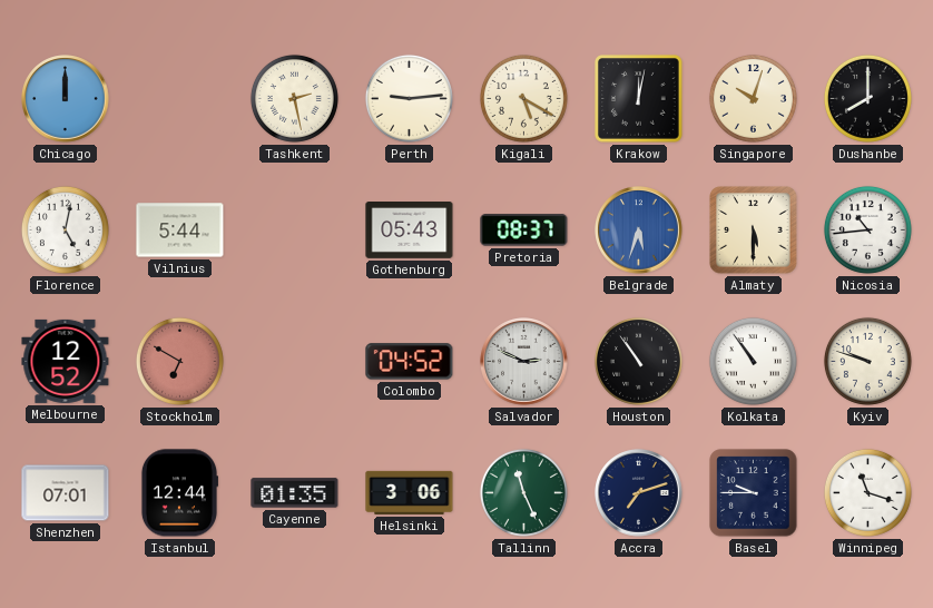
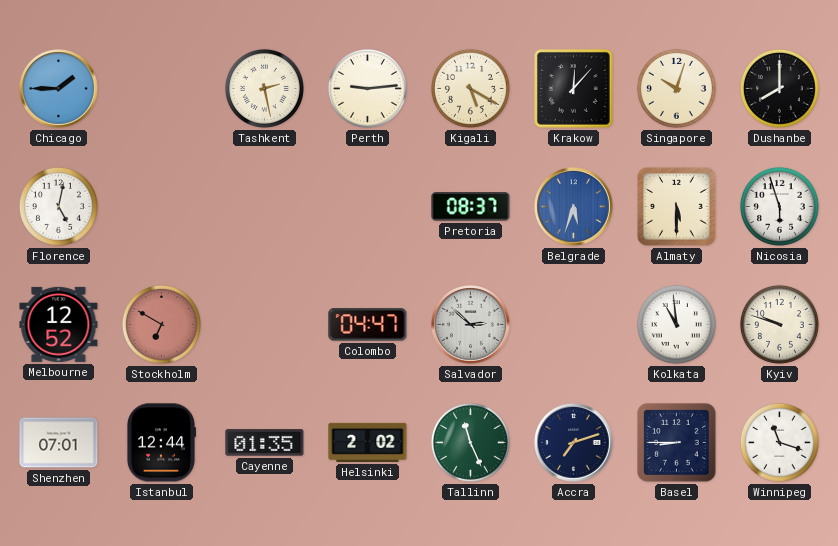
Chicago: 12:00 -> 1:45
Krakow: 12:02 -> 12:07
Vilnius: 5:44 -> none
Gothenburg: 05:43 -> none
Nicosia: 10:44 -> 5:57
Colombo: 04:52 -> 04:47
Salvador: 2:49 -> 2:52
Houston: 10:54 -> none
Kolkata: 10:54 -> 10:59
Helsinki: 3:06 -> 2:02
Basel: 9:45 -> 8:45
